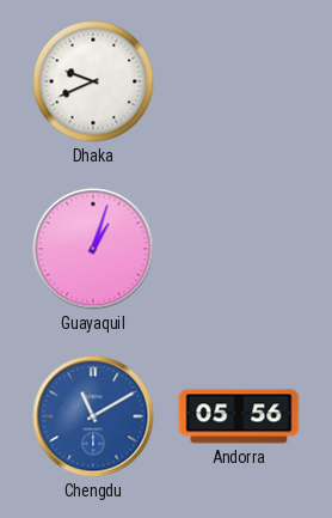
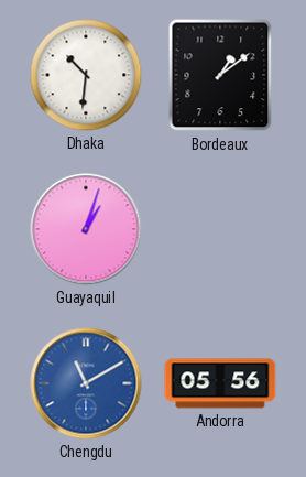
Dhaka: 9:41 -> 10:31
Bordeaux: none -> 1:09
